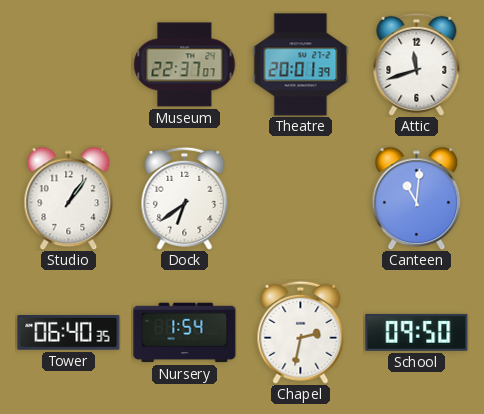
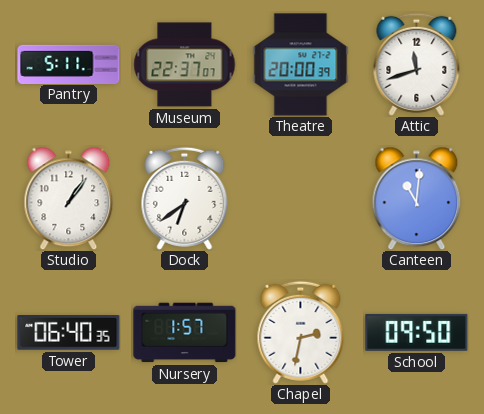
Pantry: none -> 5:11
Theatre: 20:01 -> 20:00
Nursery: 1:54 -> 1:57
